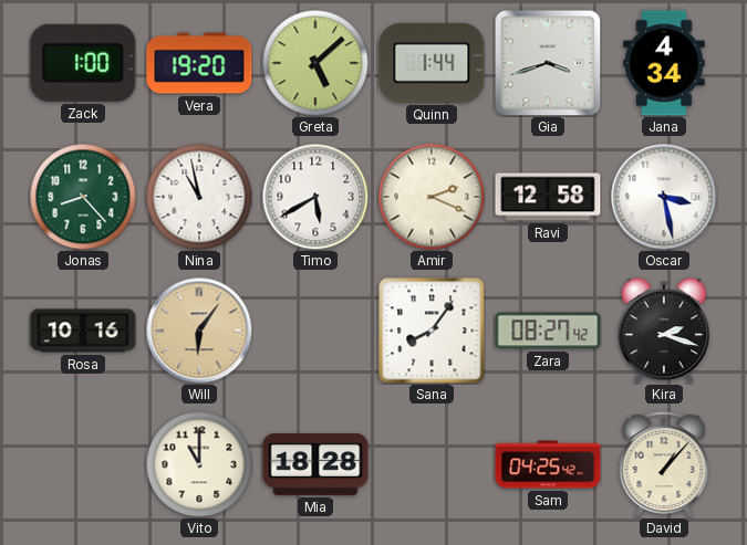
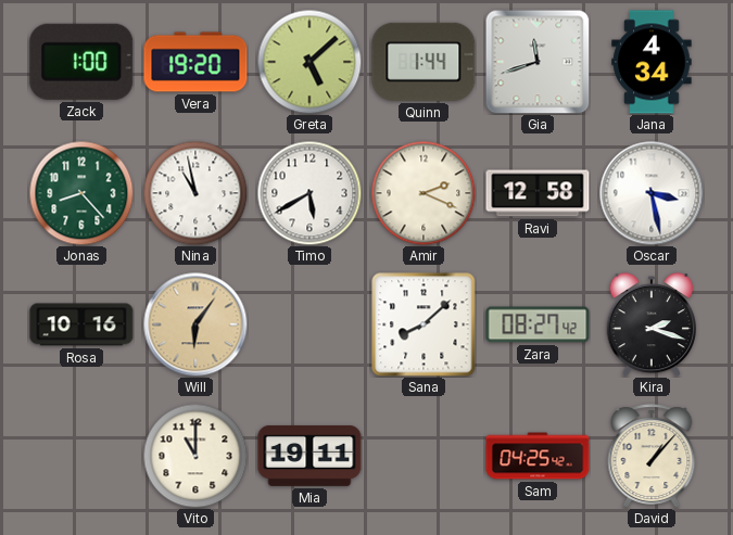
Gia: 3:42 -> 11:42
Sana: 8:06 -> 8:08
Mia: 18:28 -> 19:11
